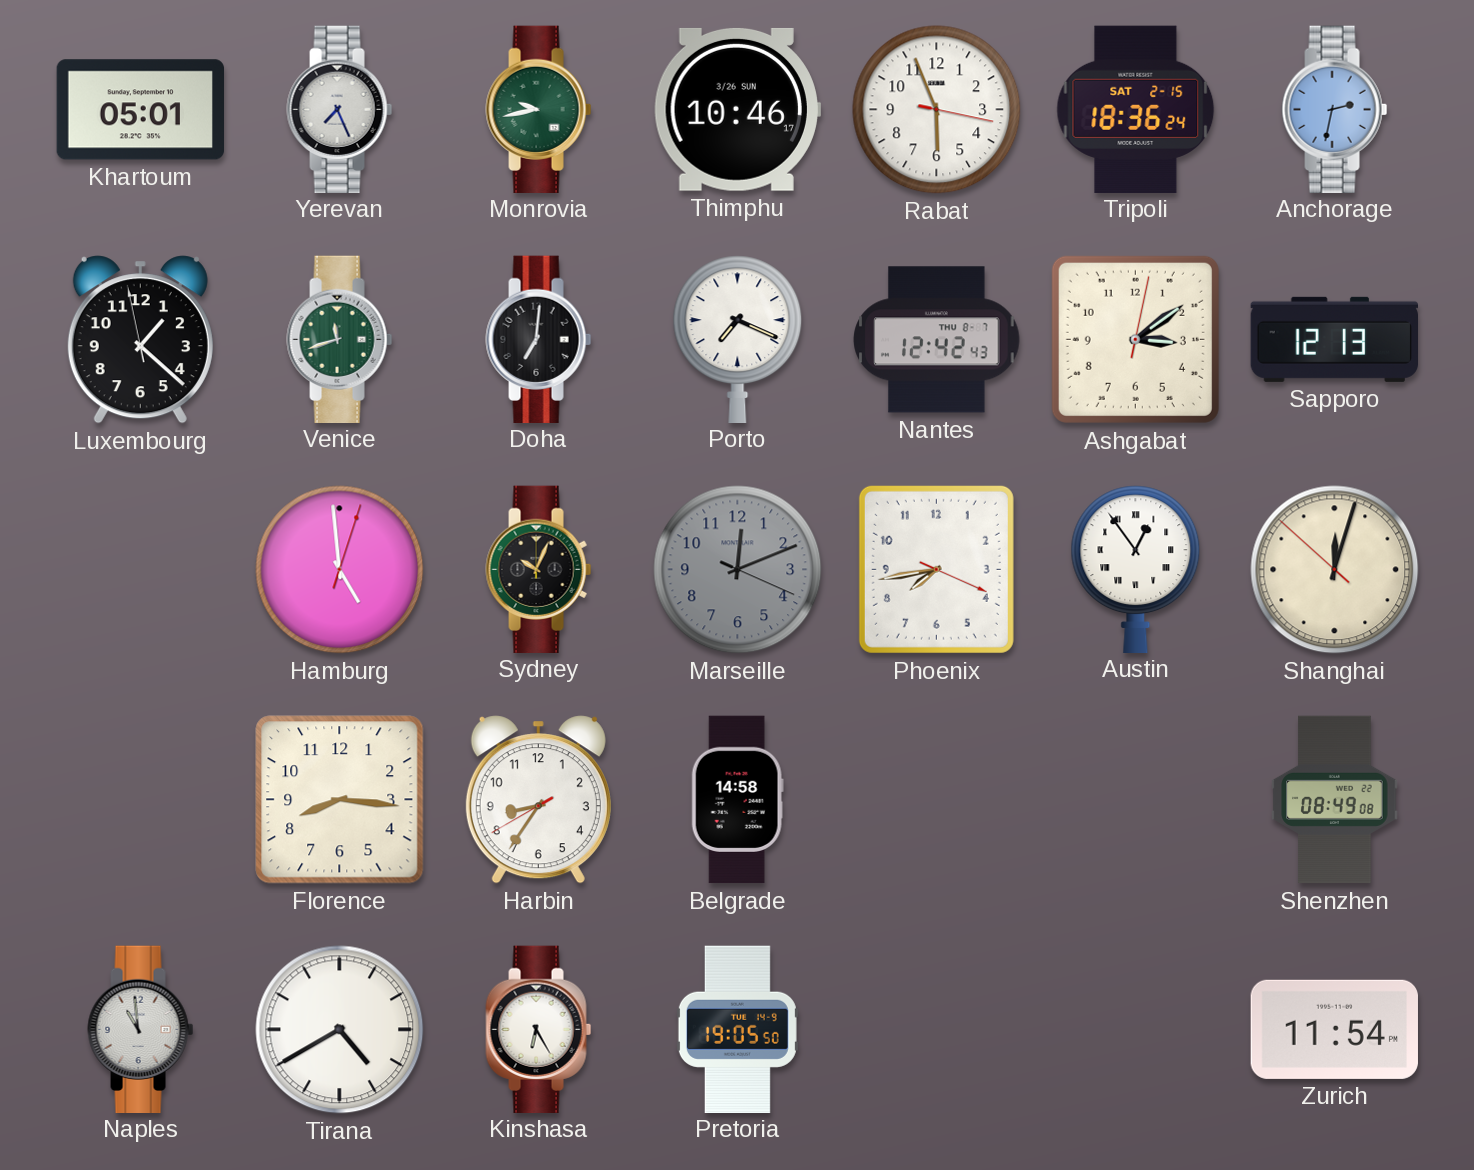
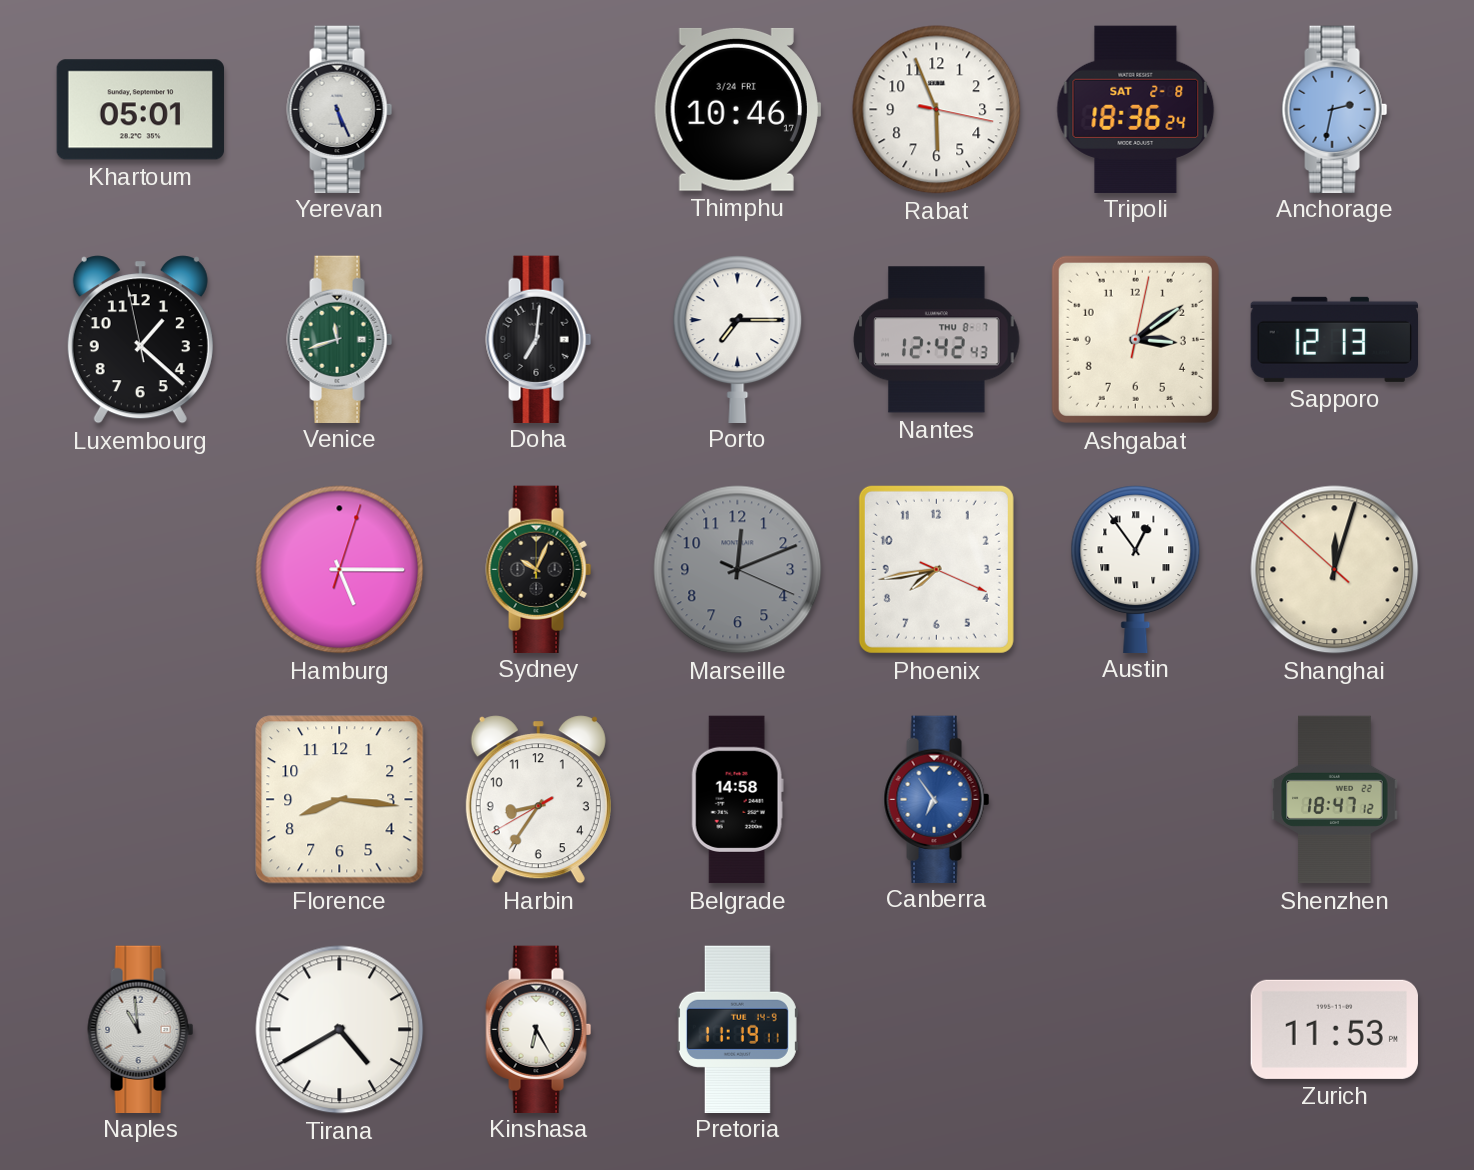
Yerevan: 7:26 -> 5:26
Monrovia: 9:43 -> none
Thimphu date: 3/26 SUN -> 3/24 FRI
Tripoli date: SAT 2-15 -> SAT 2-8
Porto: 7:19 -> 7:15
Hamburg: 4:59 -> 5:15
Canberra: none -> 6:54
Shenzhen: 08:49 -> 18:47
Pretoria: 19:05 -> 11:19
Zurich: 11:54 -> 11:53
